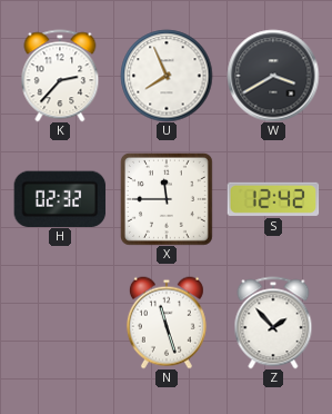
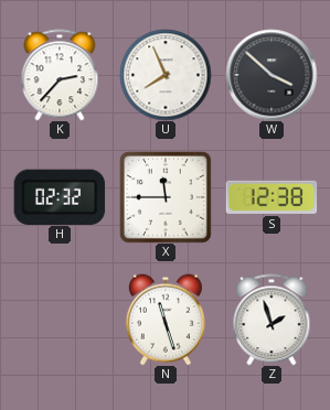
W: 3:40 -> 3:52
S: 12:42 -> 12:38
Z: 1:53 -> 1:57
